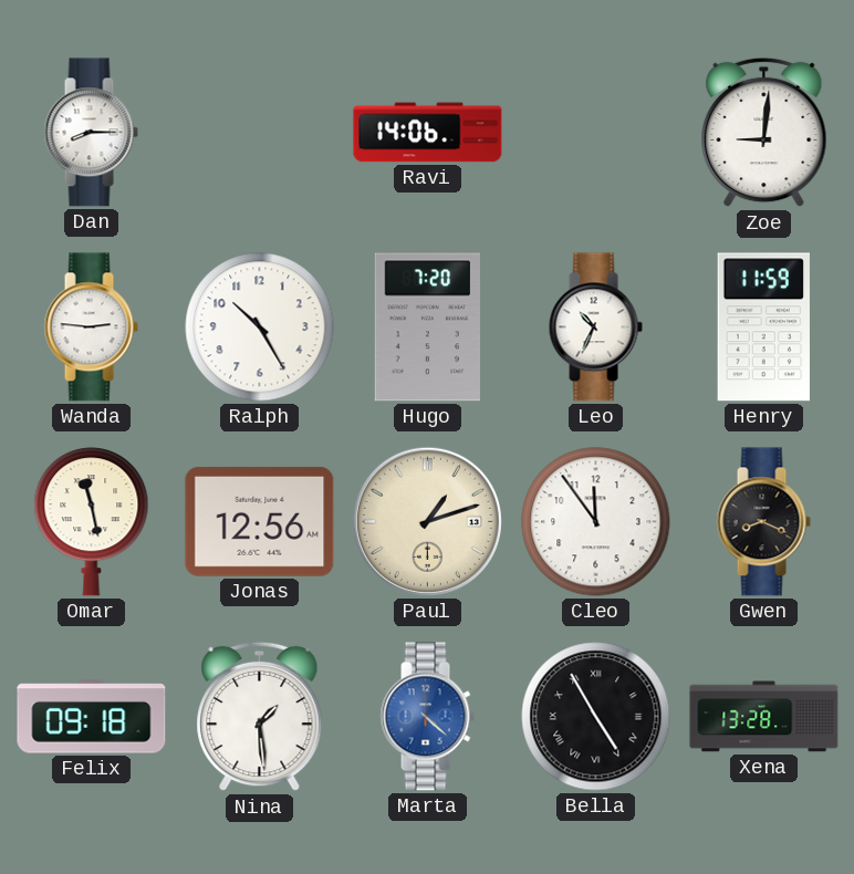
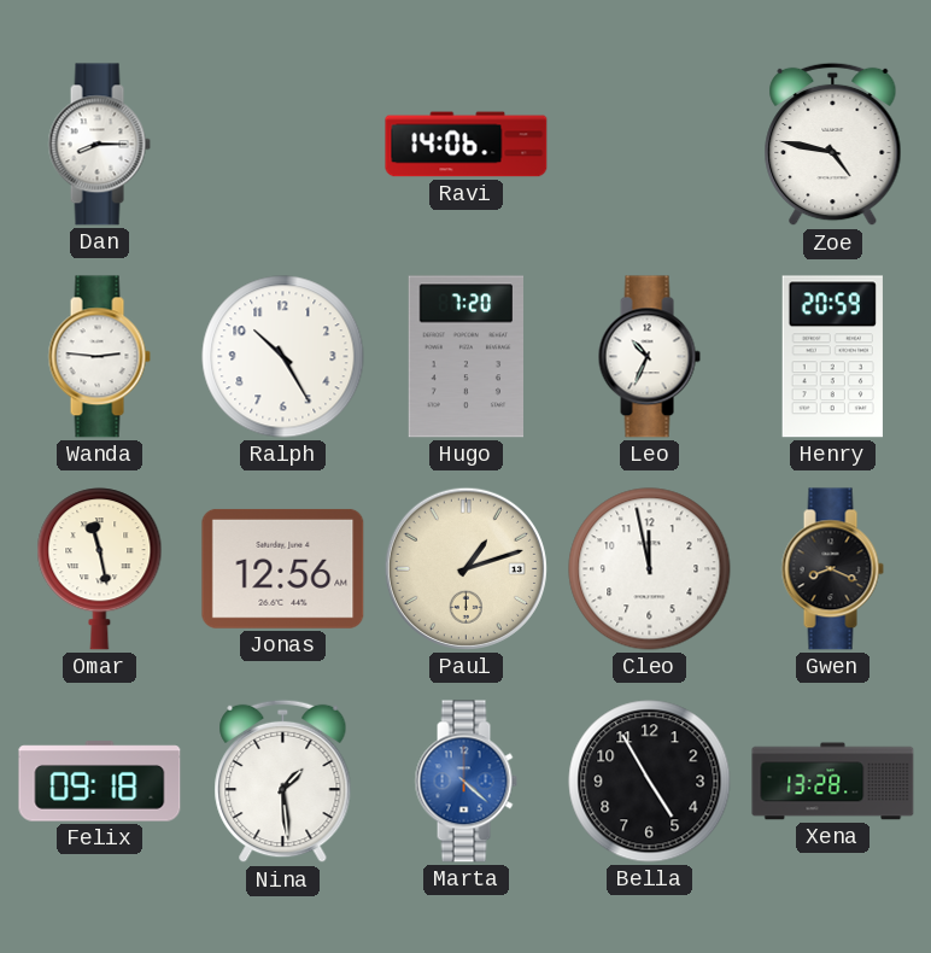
Zoe: 9:01 -> 4:47
Henry: 11:59 -> 20:59
Cleo: 11:54 -> 11:58
Bella numerals: Roman -> Arabic
